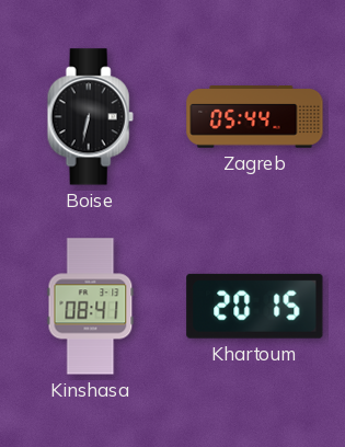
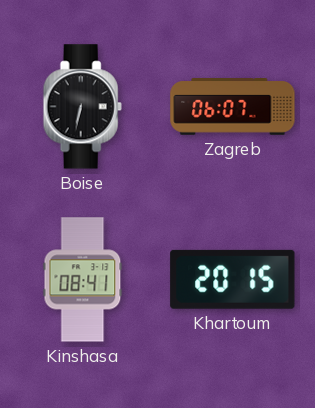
Zagreb: 05:44 -> 06:07
